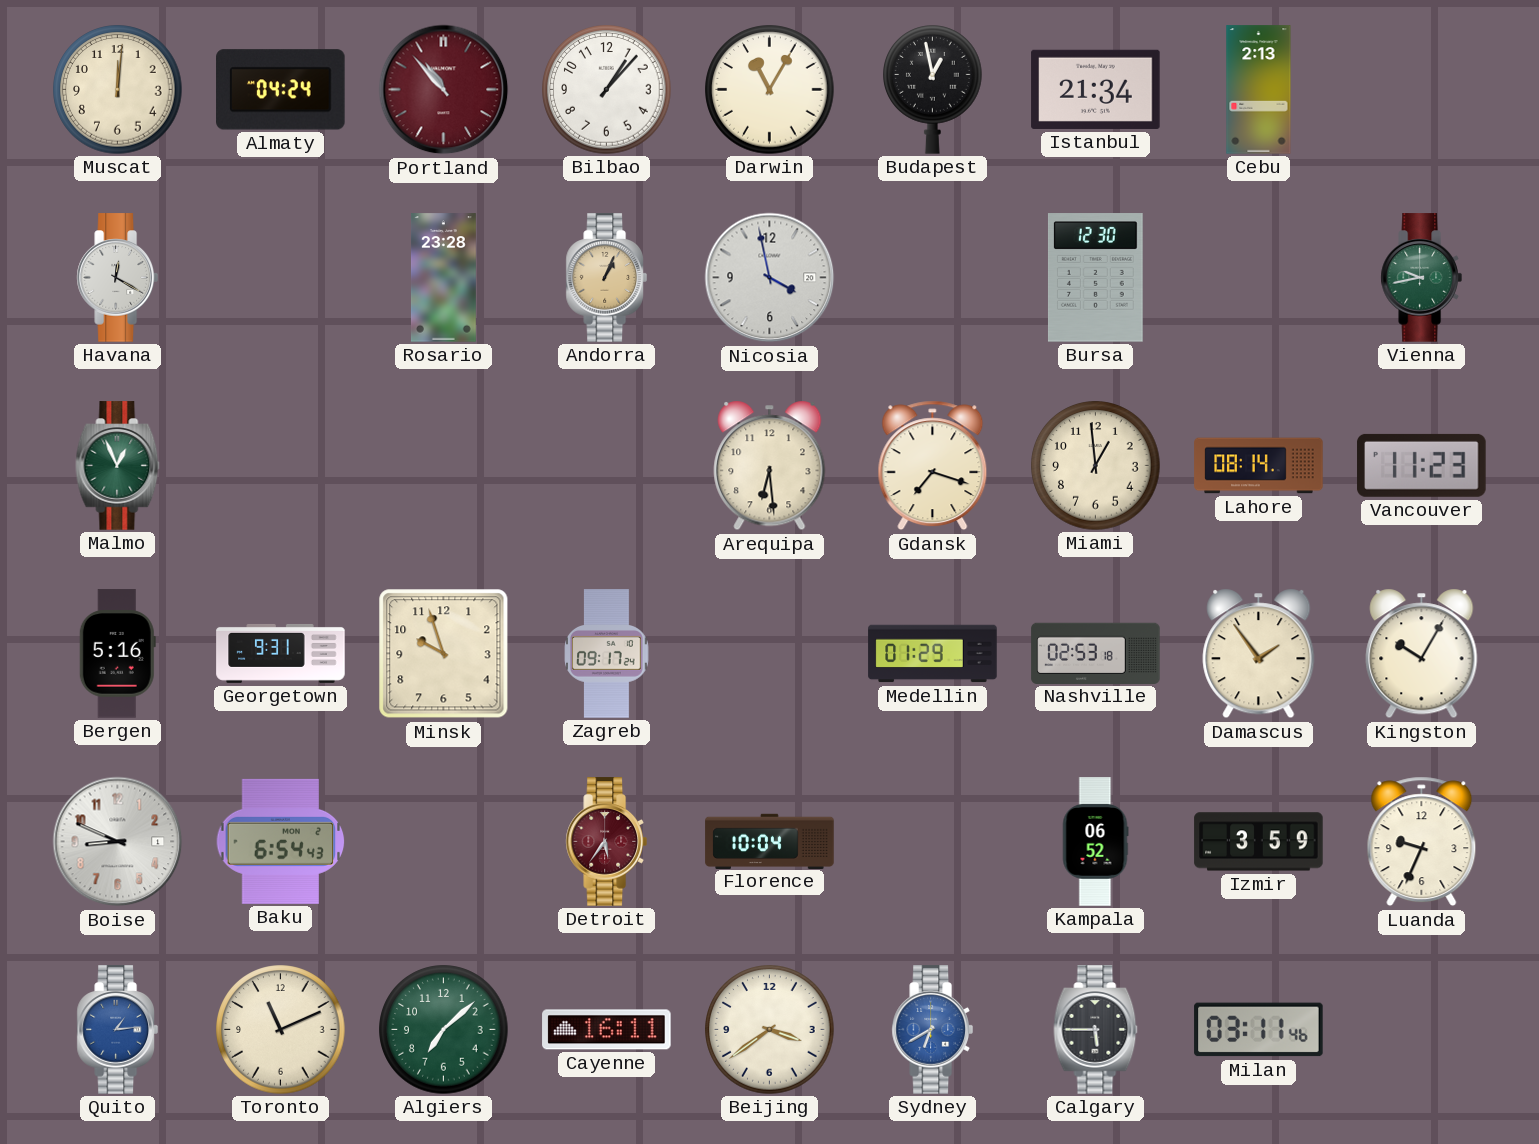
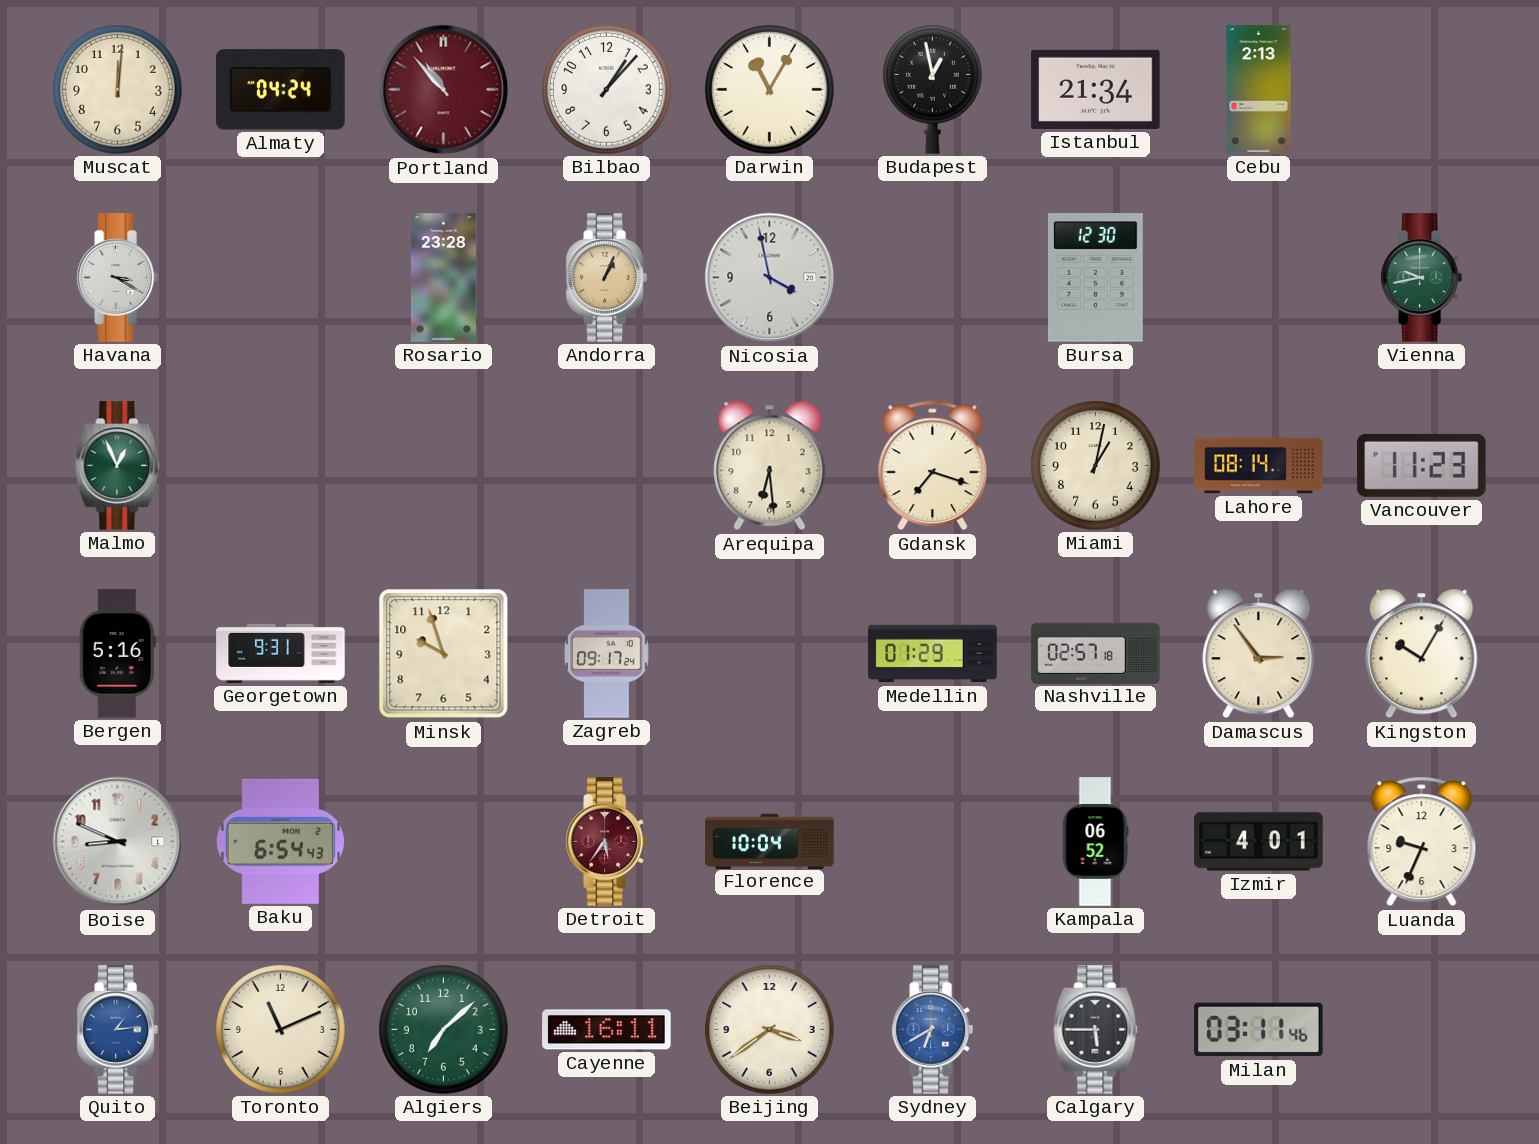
Havana: 12:20 -> 3:20
Miami: 12:59 -> 1:02
Nashville: 02:53 -> 02:57
Damascus: 1:54 -> 2:54
Izmir: 3:59 -> 4:01
